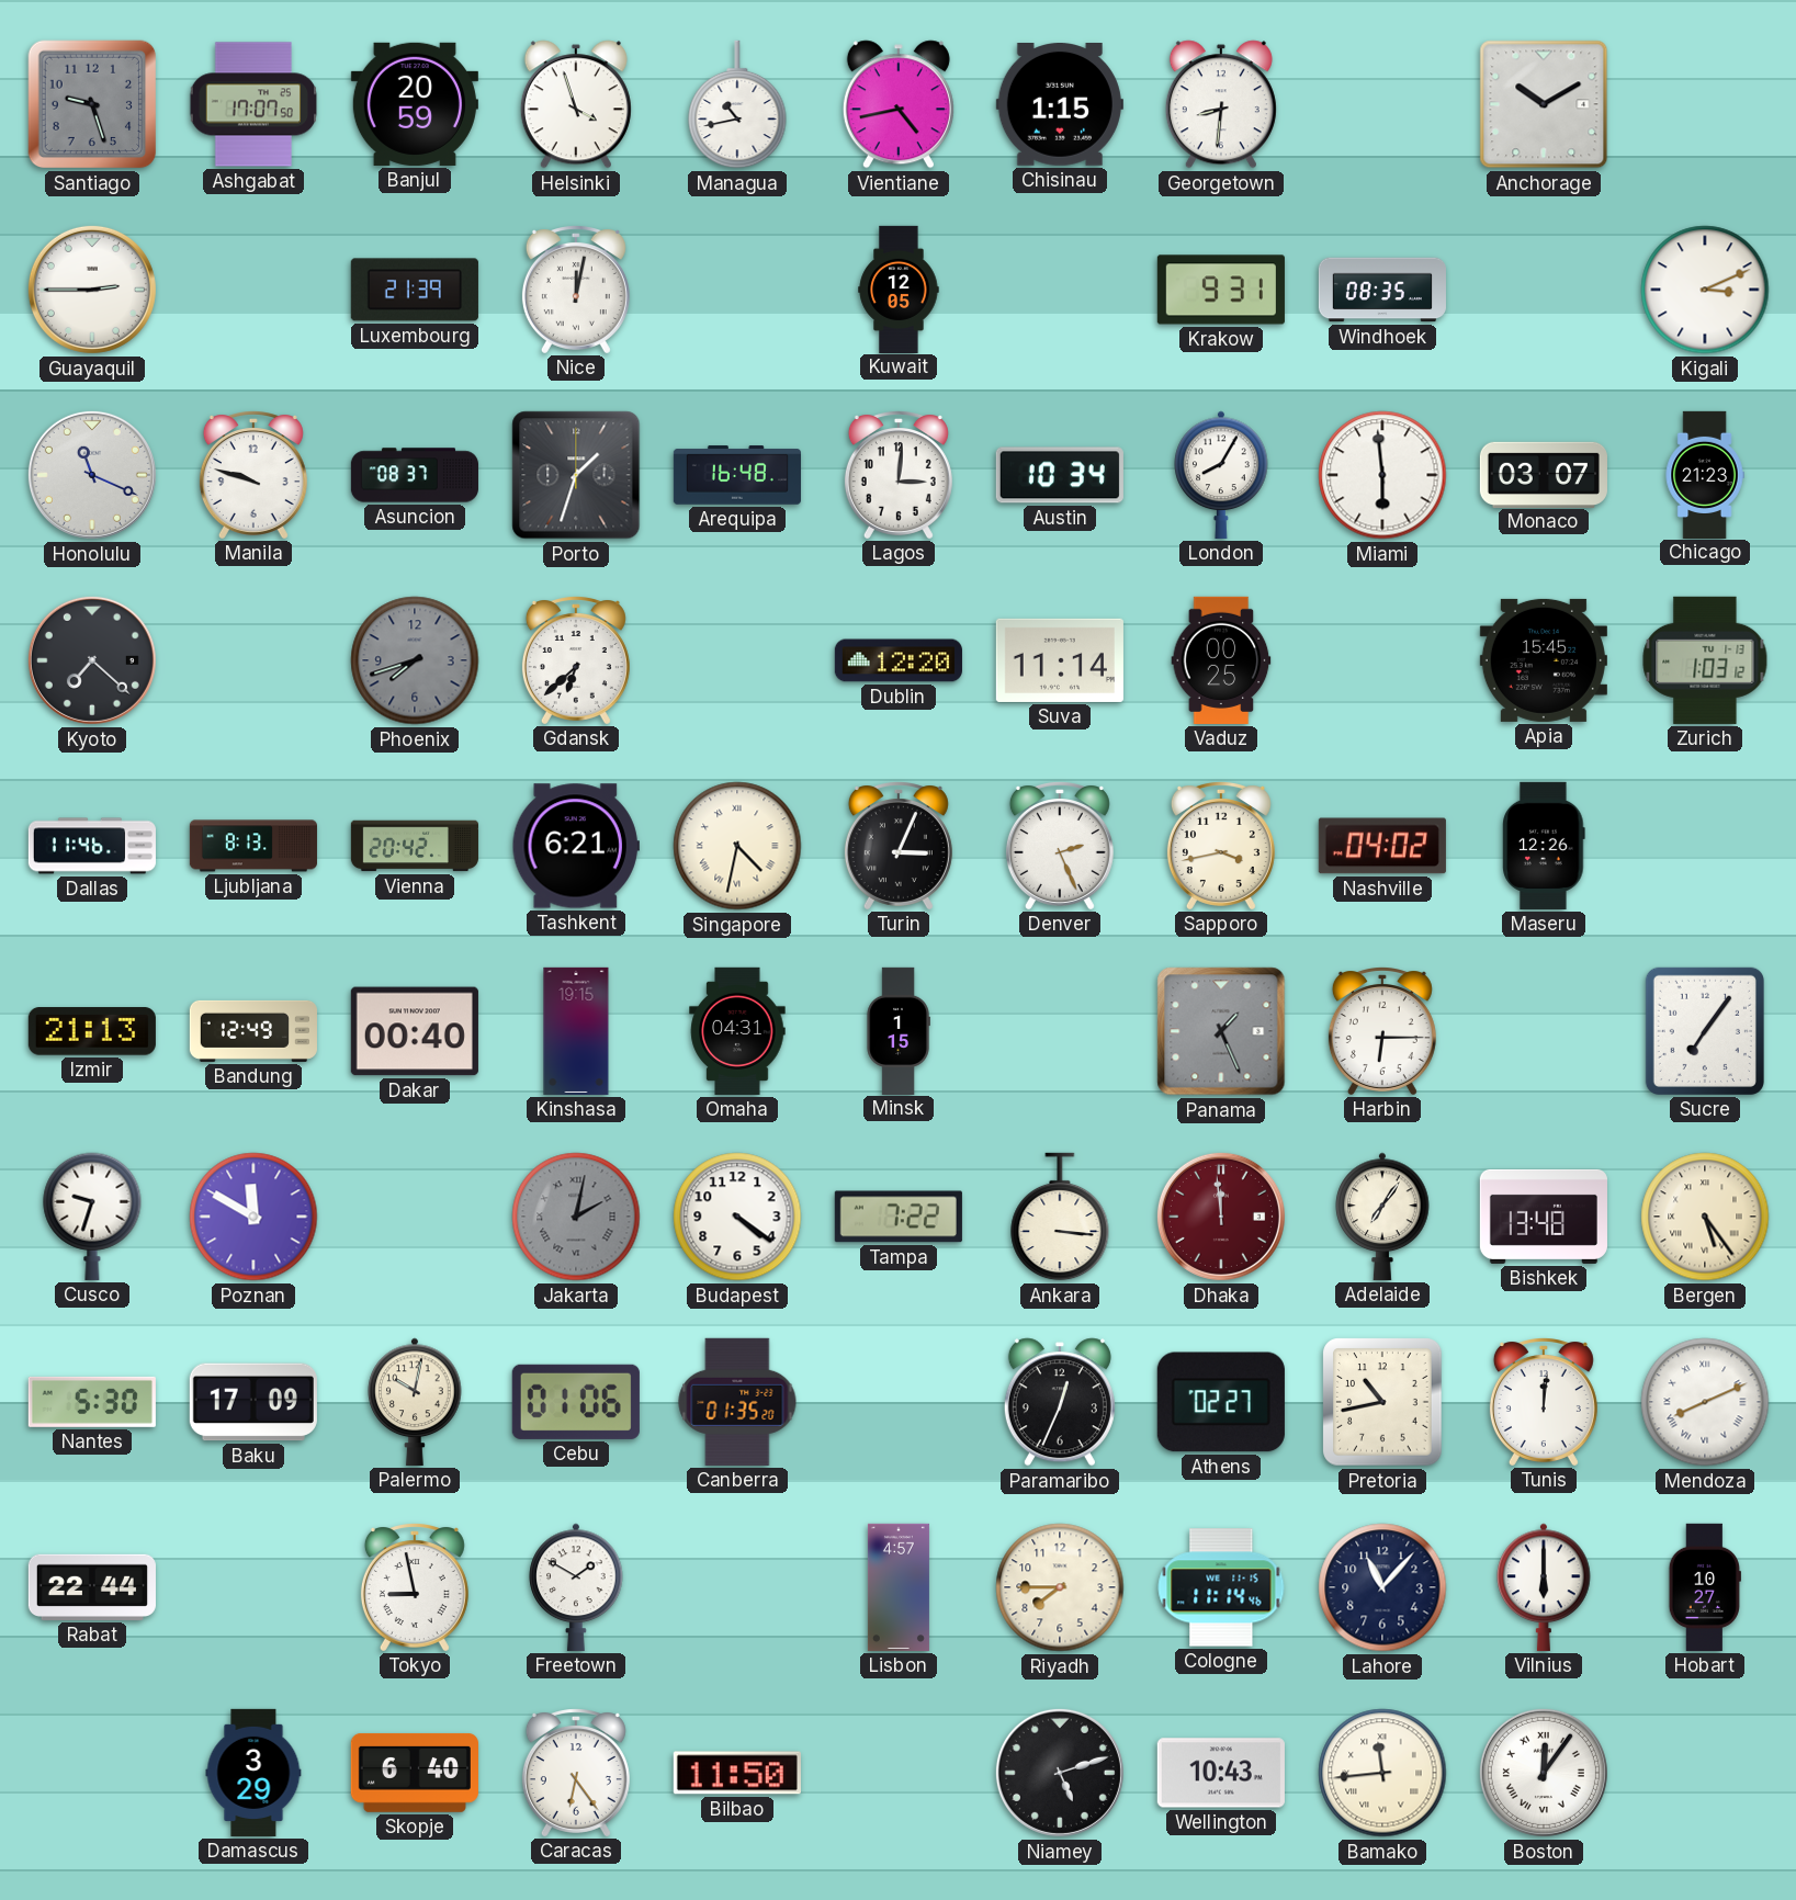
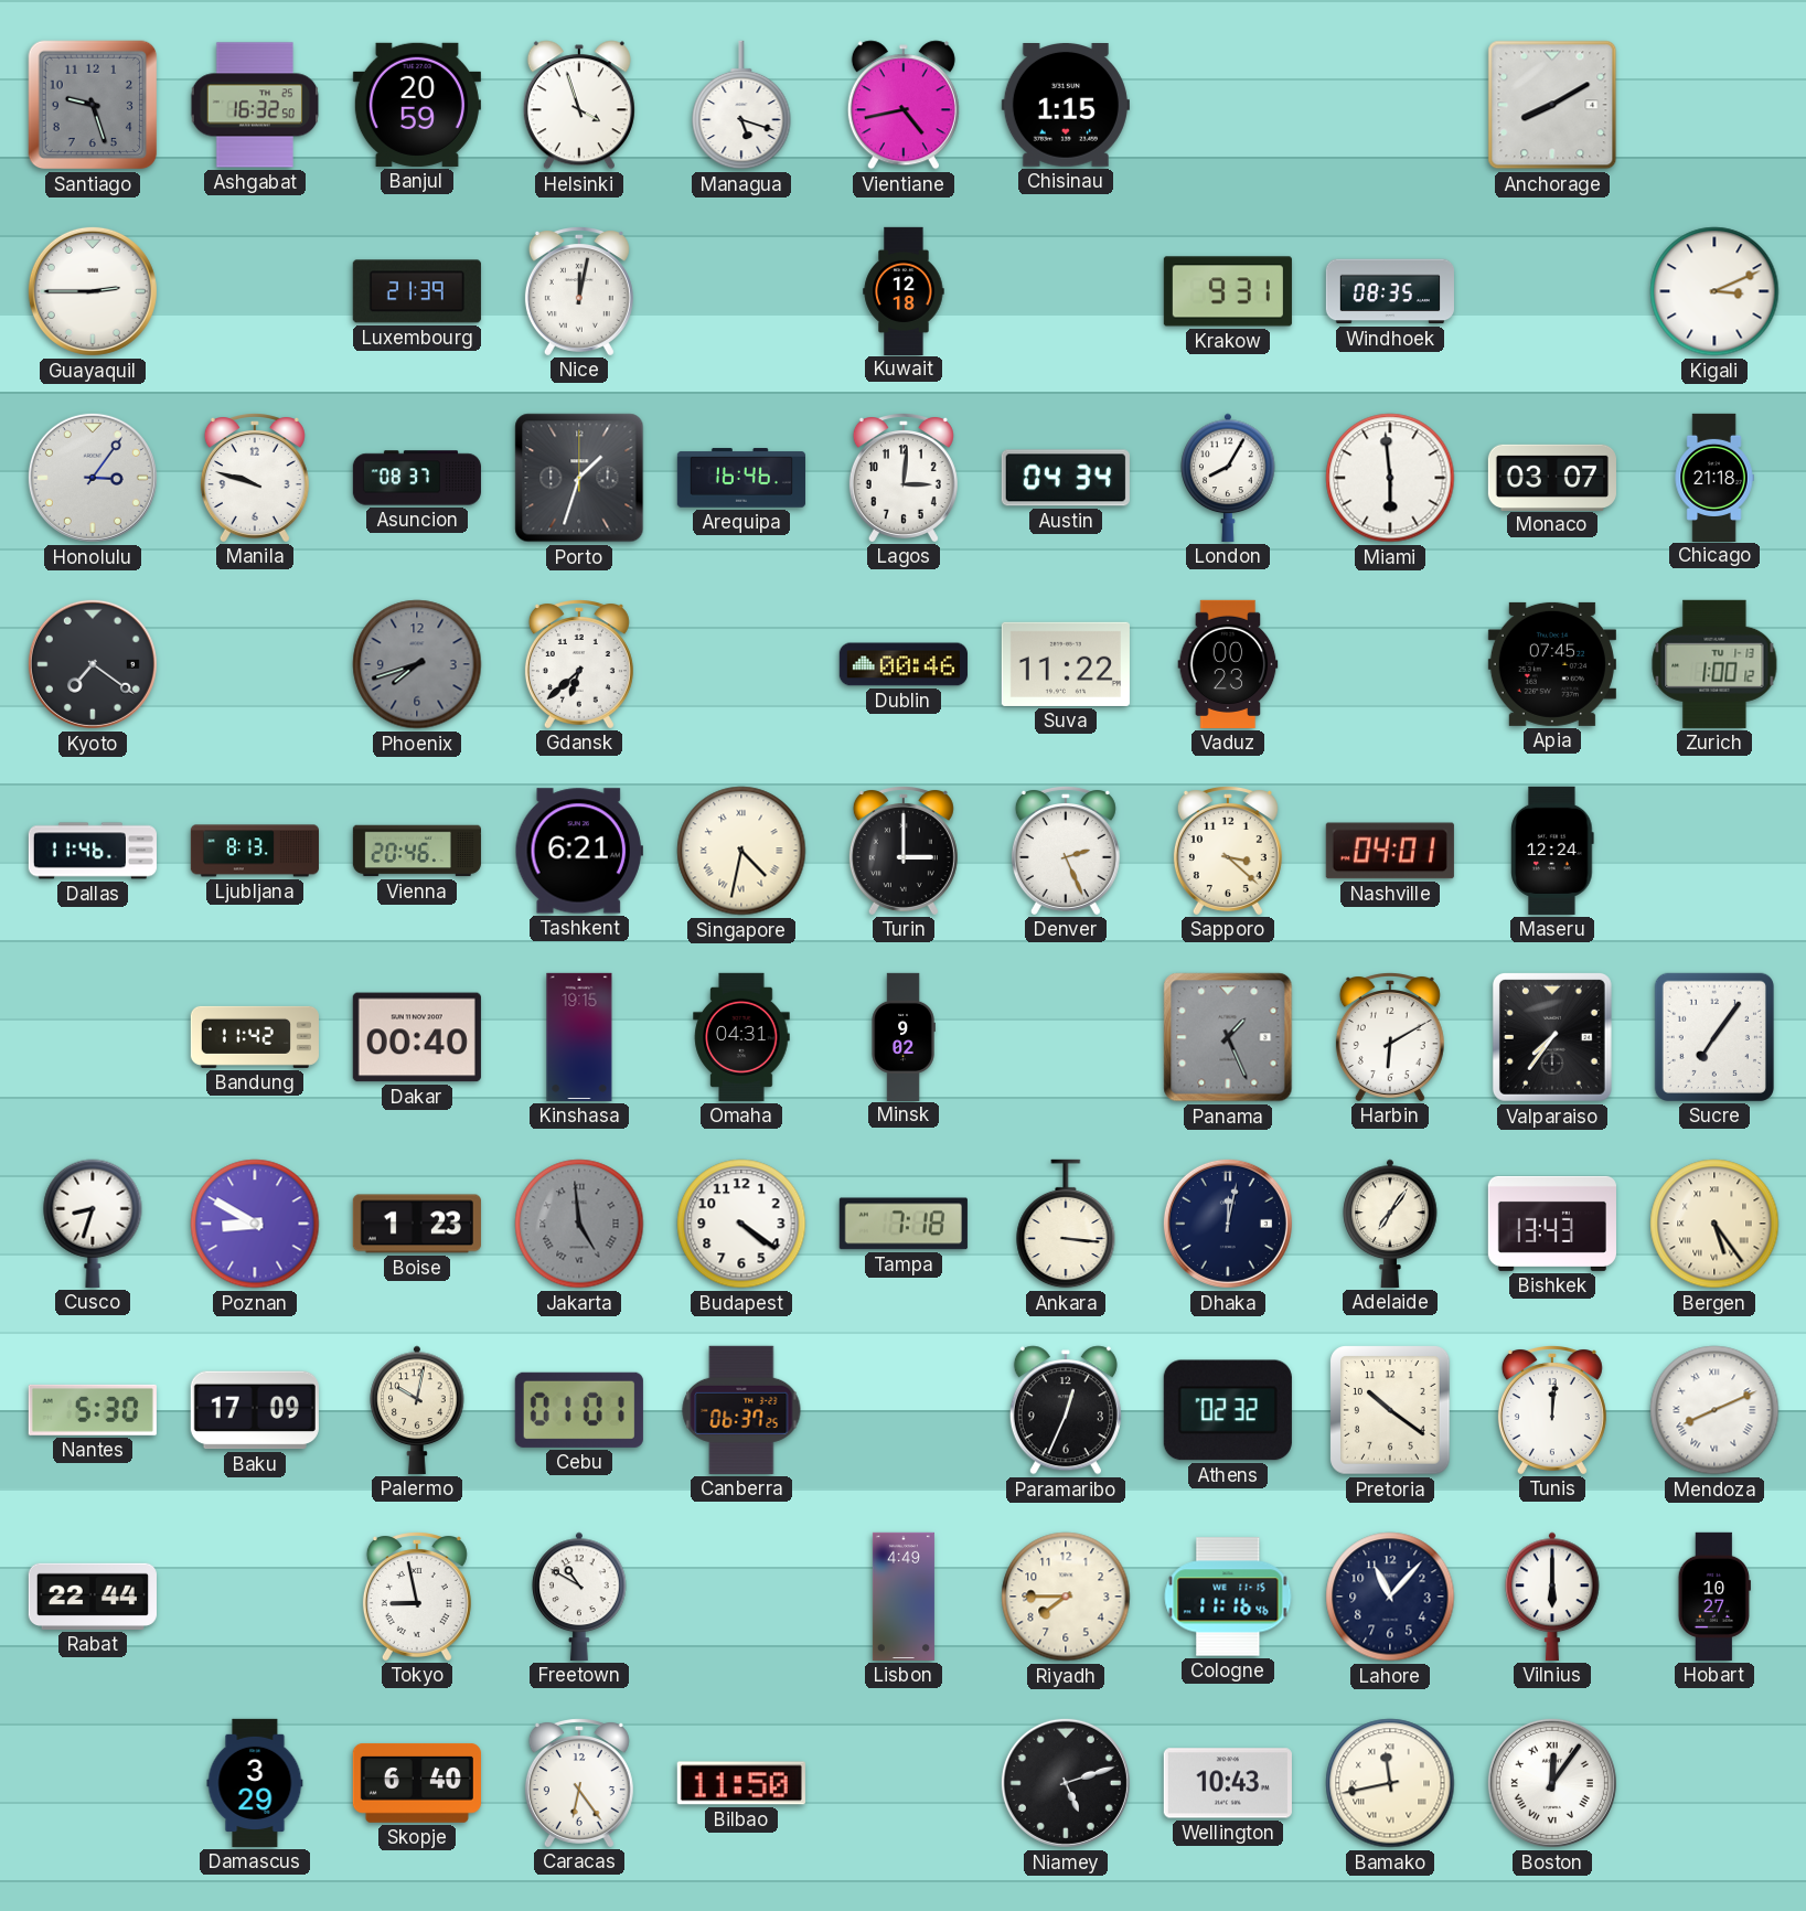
Ashgabat: 17:07 -> 16:32
Managua: 10:43 -> 5:18
Georgetown: 8:31 -> none
Anchorage: 10:10 -> 8:10
Kuwait: 12:05 -> 12:18
Honolulu: 11:19 -> 3:06
Arequipa: 16:48 -> 16:46
Austin: 10:34 -> 04:34
Chicago: 21:23 -> 21:18
Kyoto: 7:22 -> 7:21
Dublin: 12:20 -> 00:46
Suva: 11:14 -> 11:22
Vaduz: 00:25 -> 00:23
Apia: 15:45 -> 07:45
Zurich: 1:03 -> 1:00
Vienna: 20:42 -> 20:46
Turin: 3:04 -> 3:00
Sapporo: 3:43 -> 3:22
Nashville: 04:02 -> 04:01
Maseru: 12:26 -> 12:24
Izmir: 21:13 -> none
Bandung: 12:49 -> 11:42
Minsk: 1:15 -> 9:02
Harbin: 6:15 -> 6:10
Valparaiso: none -> 7:36
Cusco: 9:33 -> 8:33
Poznan: 11:50 -> 8:50
Boise: none -> 1:23
Jakarta: 2:02 -> 4:59
Tampa: 7:22 -> 7:18
Dhaka: 11:59 -> 12:02
Dhaka dial: burgundy -> navy
Bishkek: 13:48 -> 13:43
Cebu: 01:06 -> 01:01
Canberra: 01:35 -> 06:37
Athens: 02:27 -> 02:32
Pretoria: 10:43 -> 10:21
Freetown: 1:50 -> 10:50
Lisbon: 4:57 -> 4:49
Cologne: 11:14 -> 11:16
Bamako: 11:44 -> 11:43
